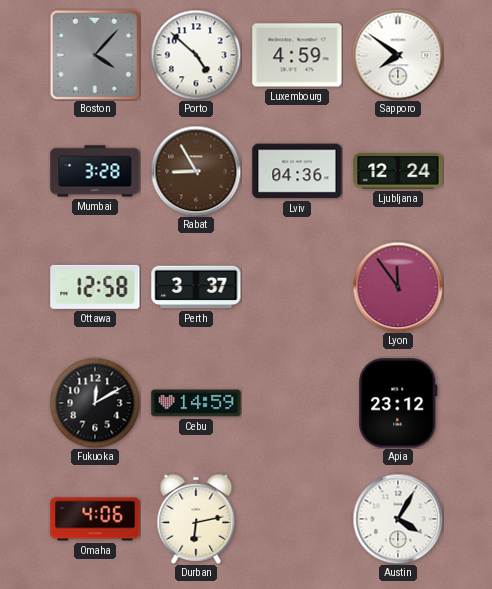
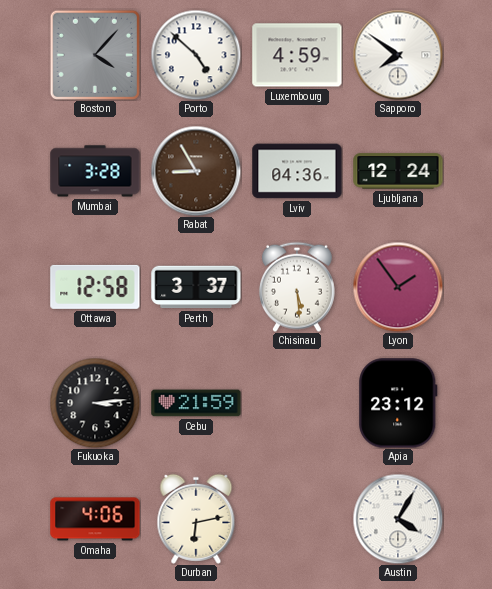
Chisinau: none -> 5:29
Lyon: 11:54 -> 1:54
Fukuoka: 12:10 -> 3:14
Cebu: 14:59 -> 21:59
